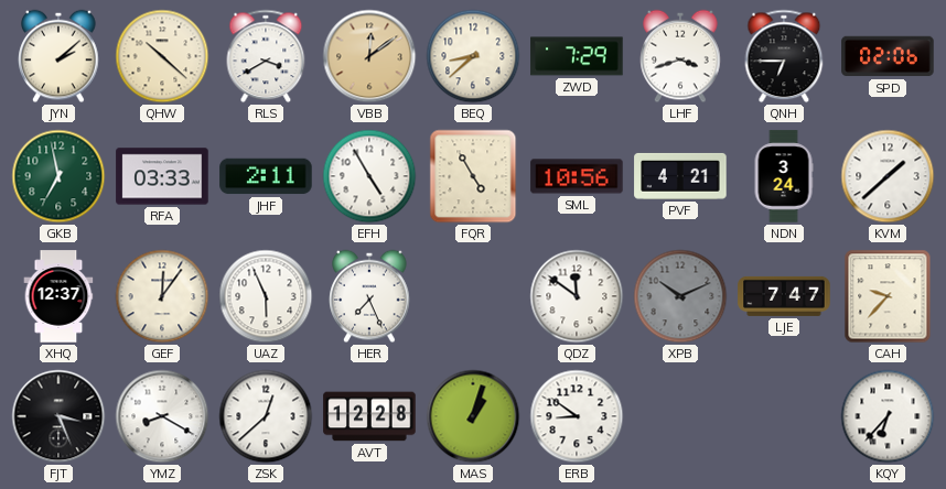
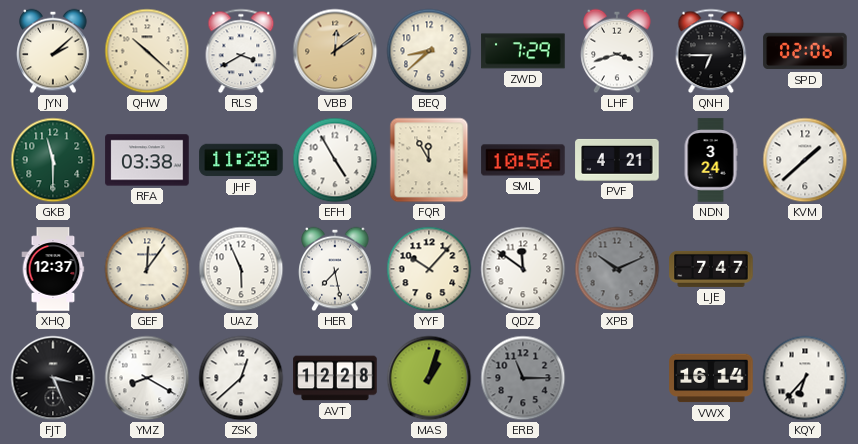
GKB: 6:58 -> 11:30
RFA: 03:33 -> 03:38
JHF: 2:11 -> 11:28
FQR: 4:55 -> 11:55
HER: 7:26 -> 7:28
YYF: none -> 10:07
CAH: 9:37 -> none
ERB: 8:51 -> 11:15
ERB dial: white -> grey
VWX: none -> 16:14
